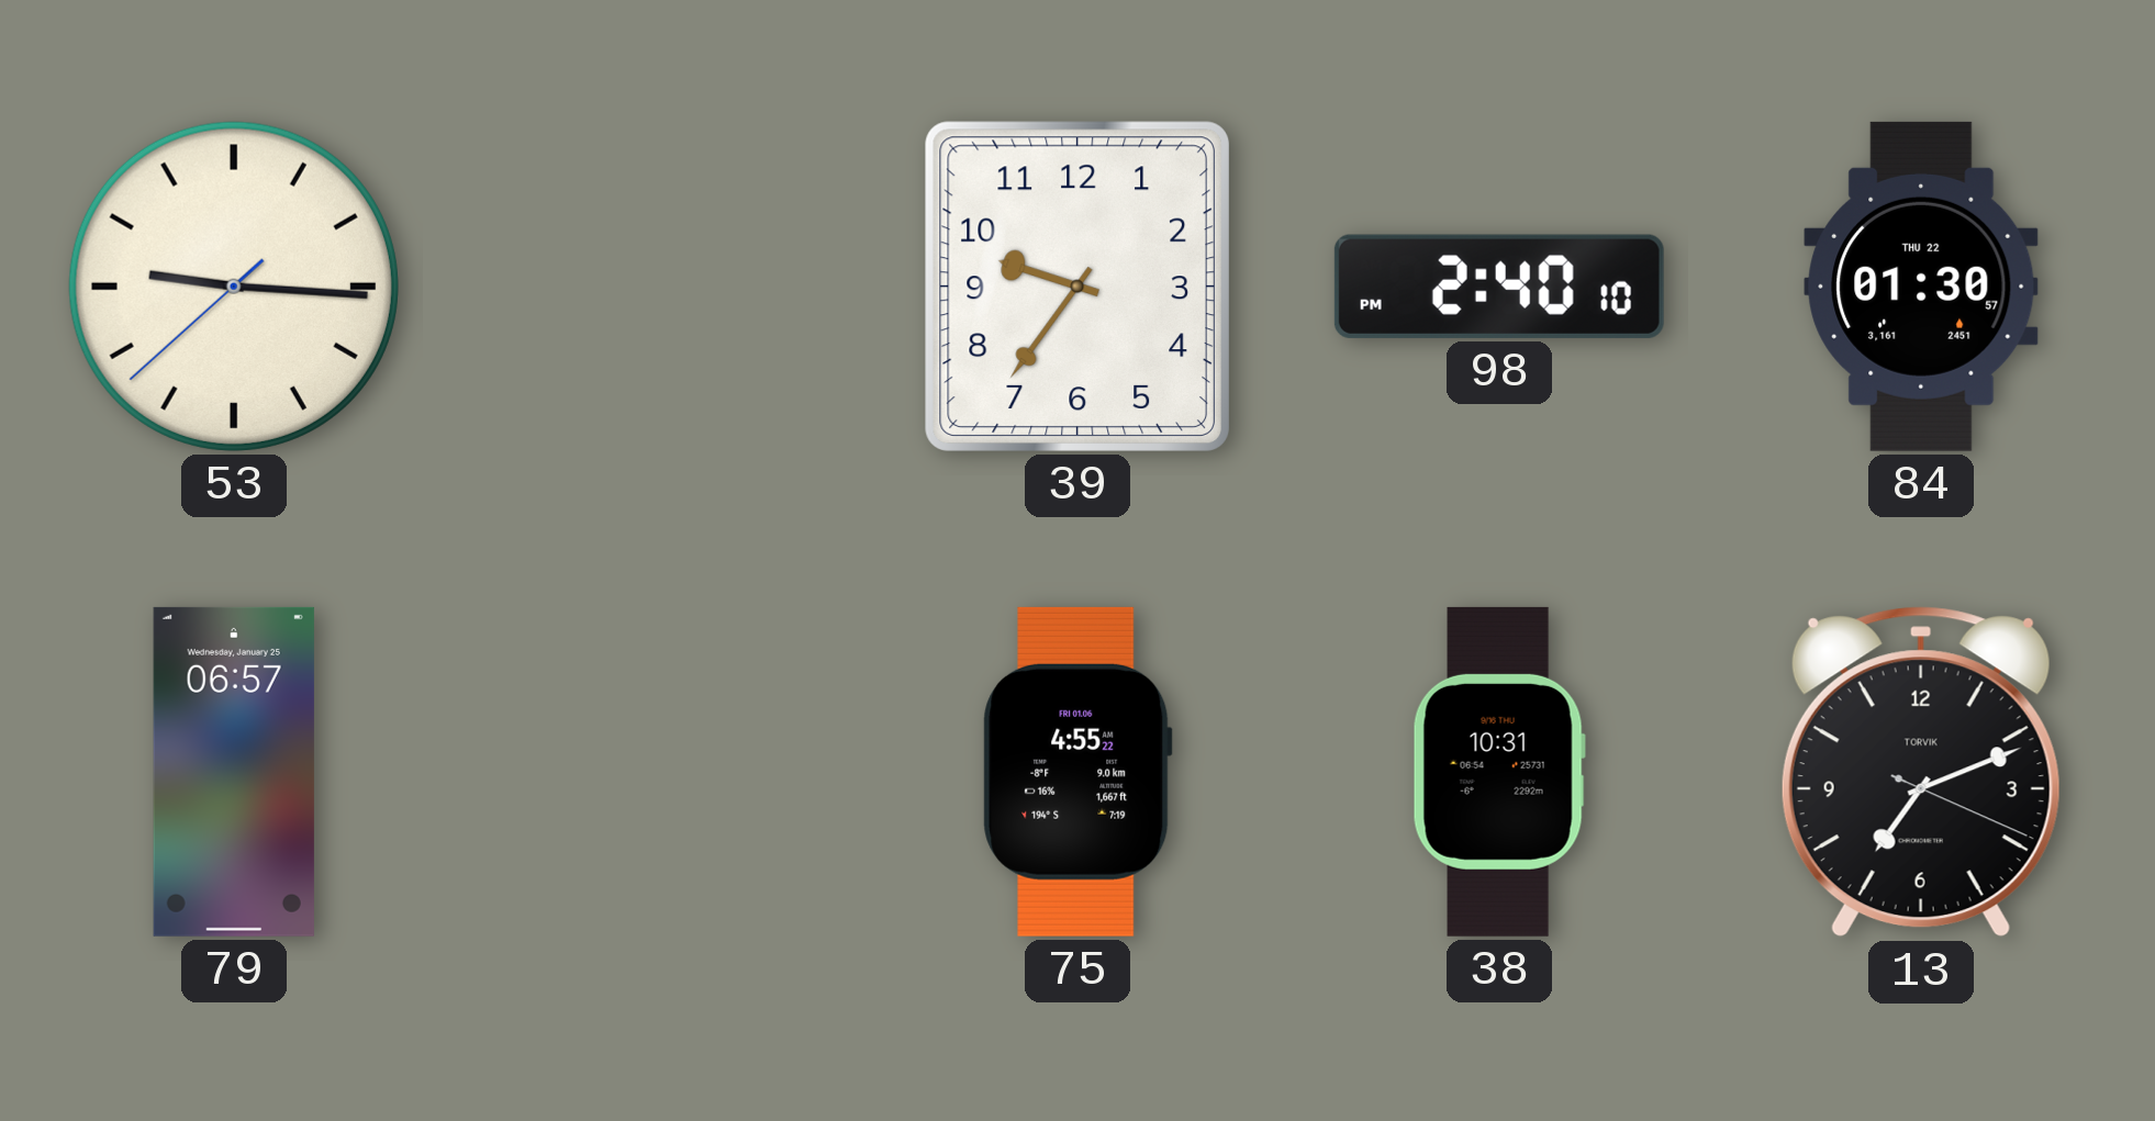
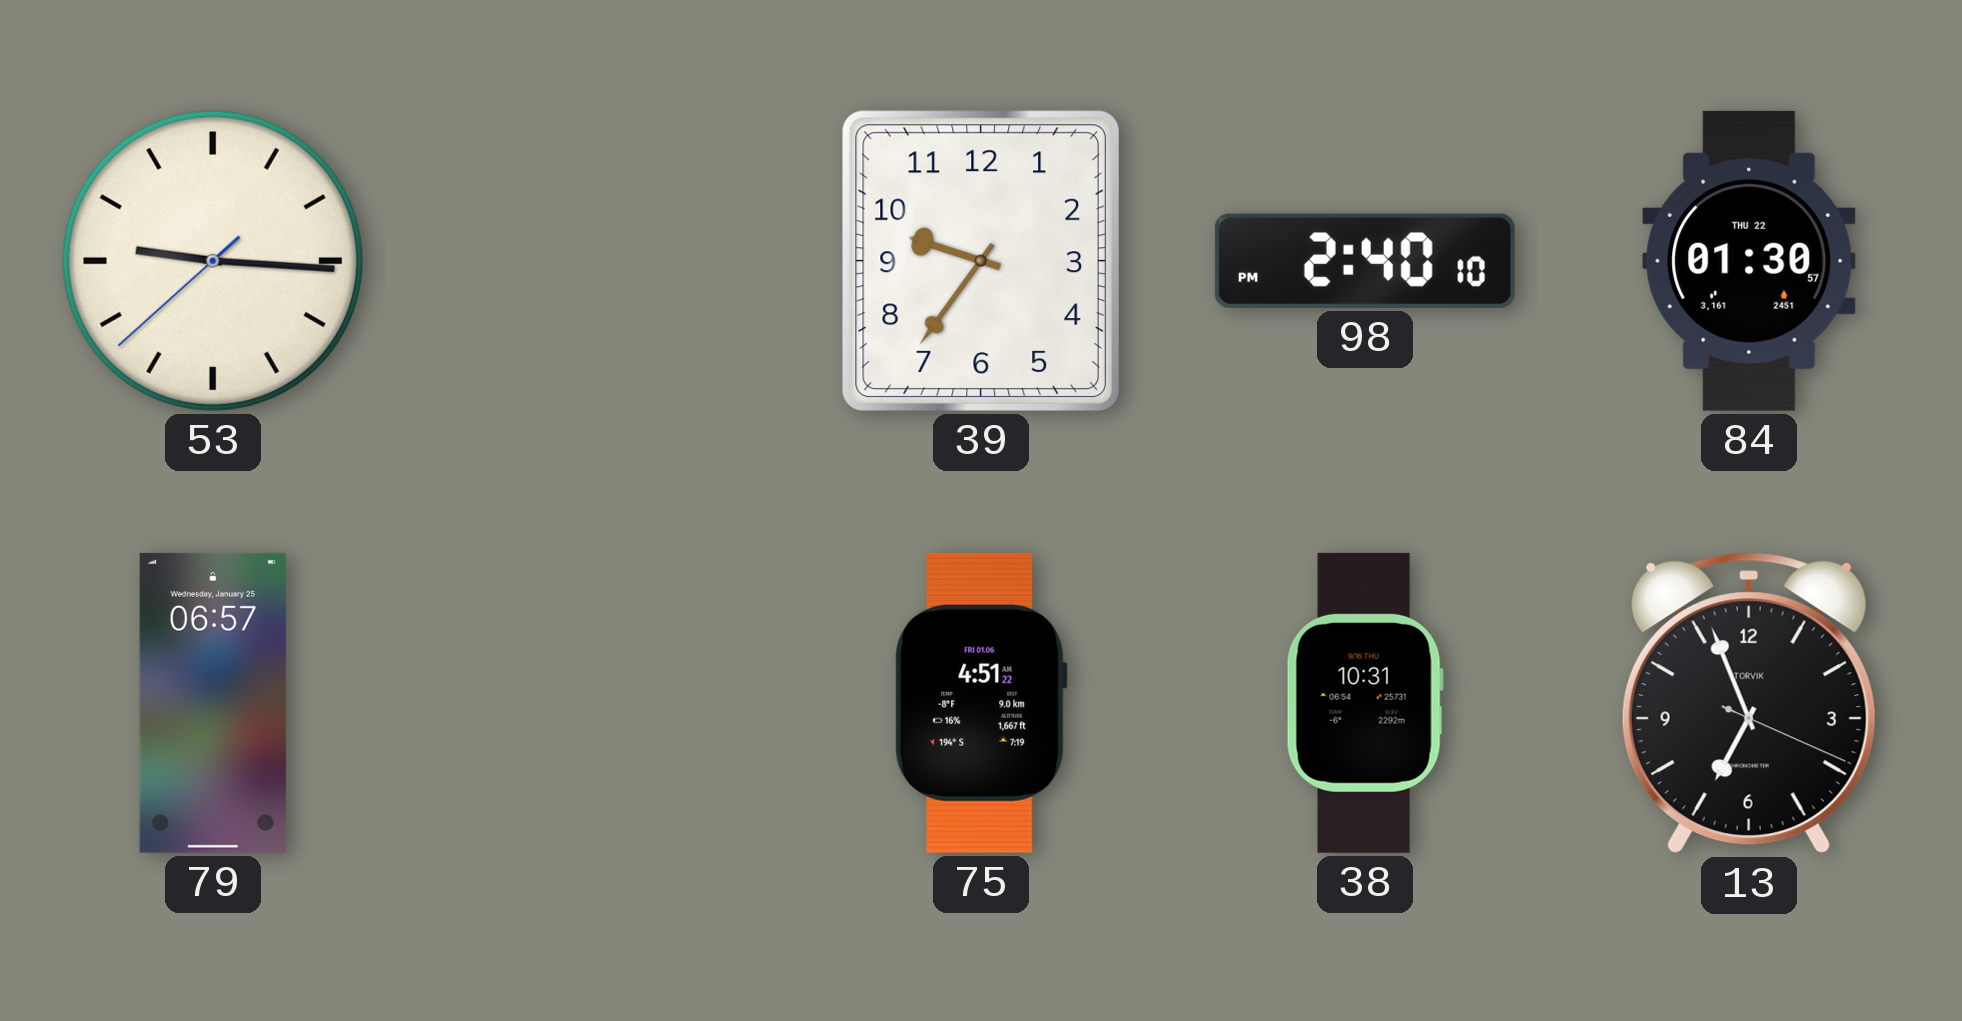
75: 4:55 -> 4:51
13: 7:11 -> 6:56
